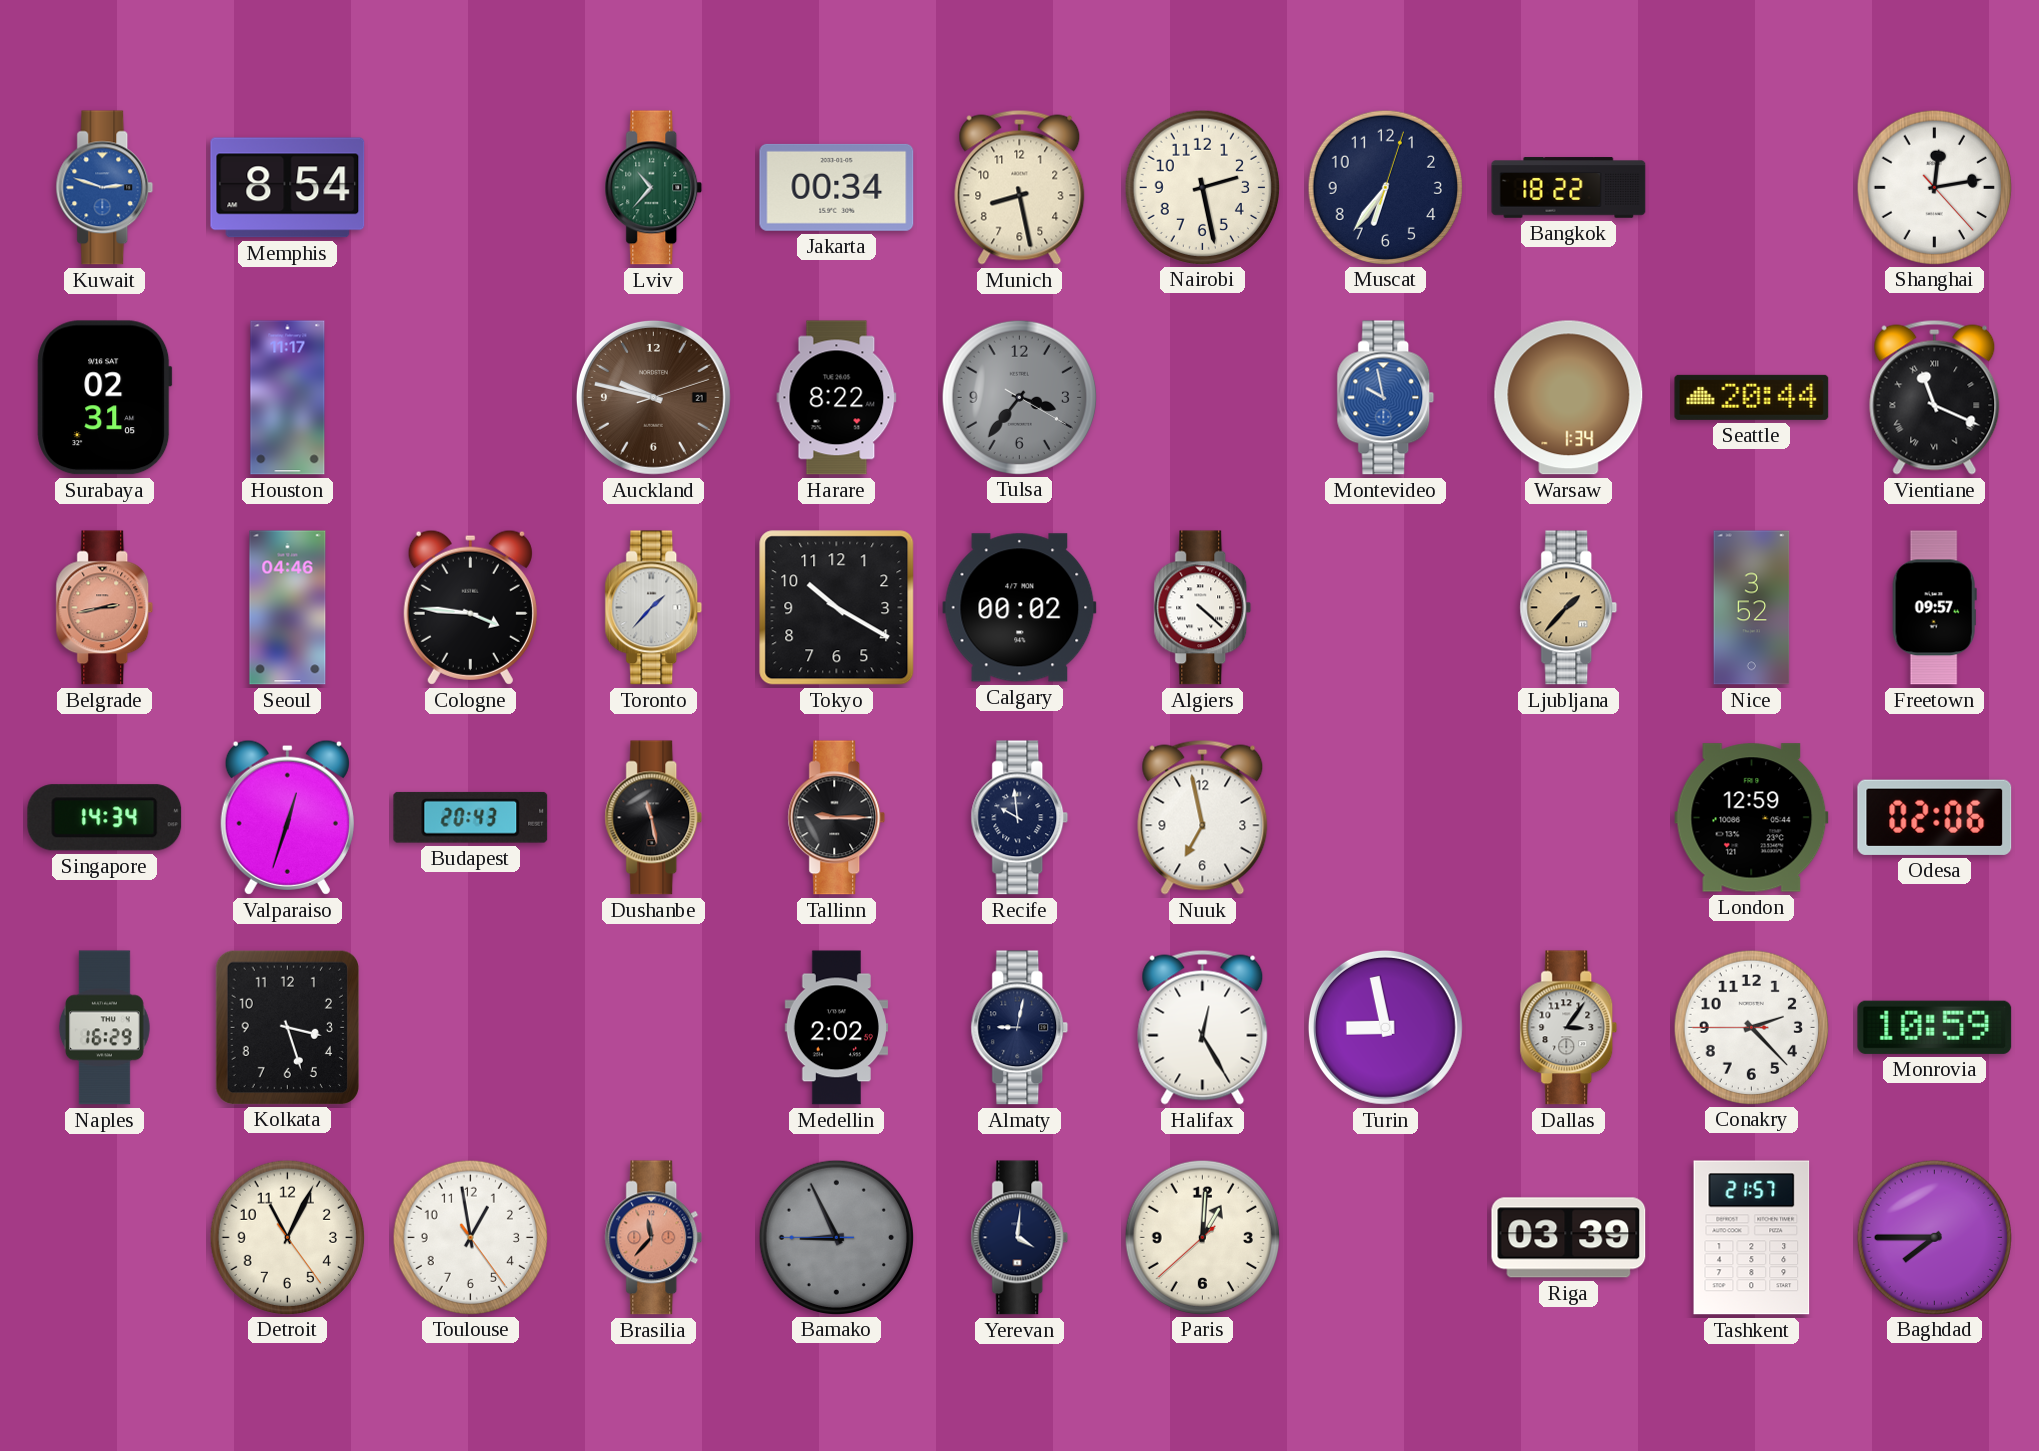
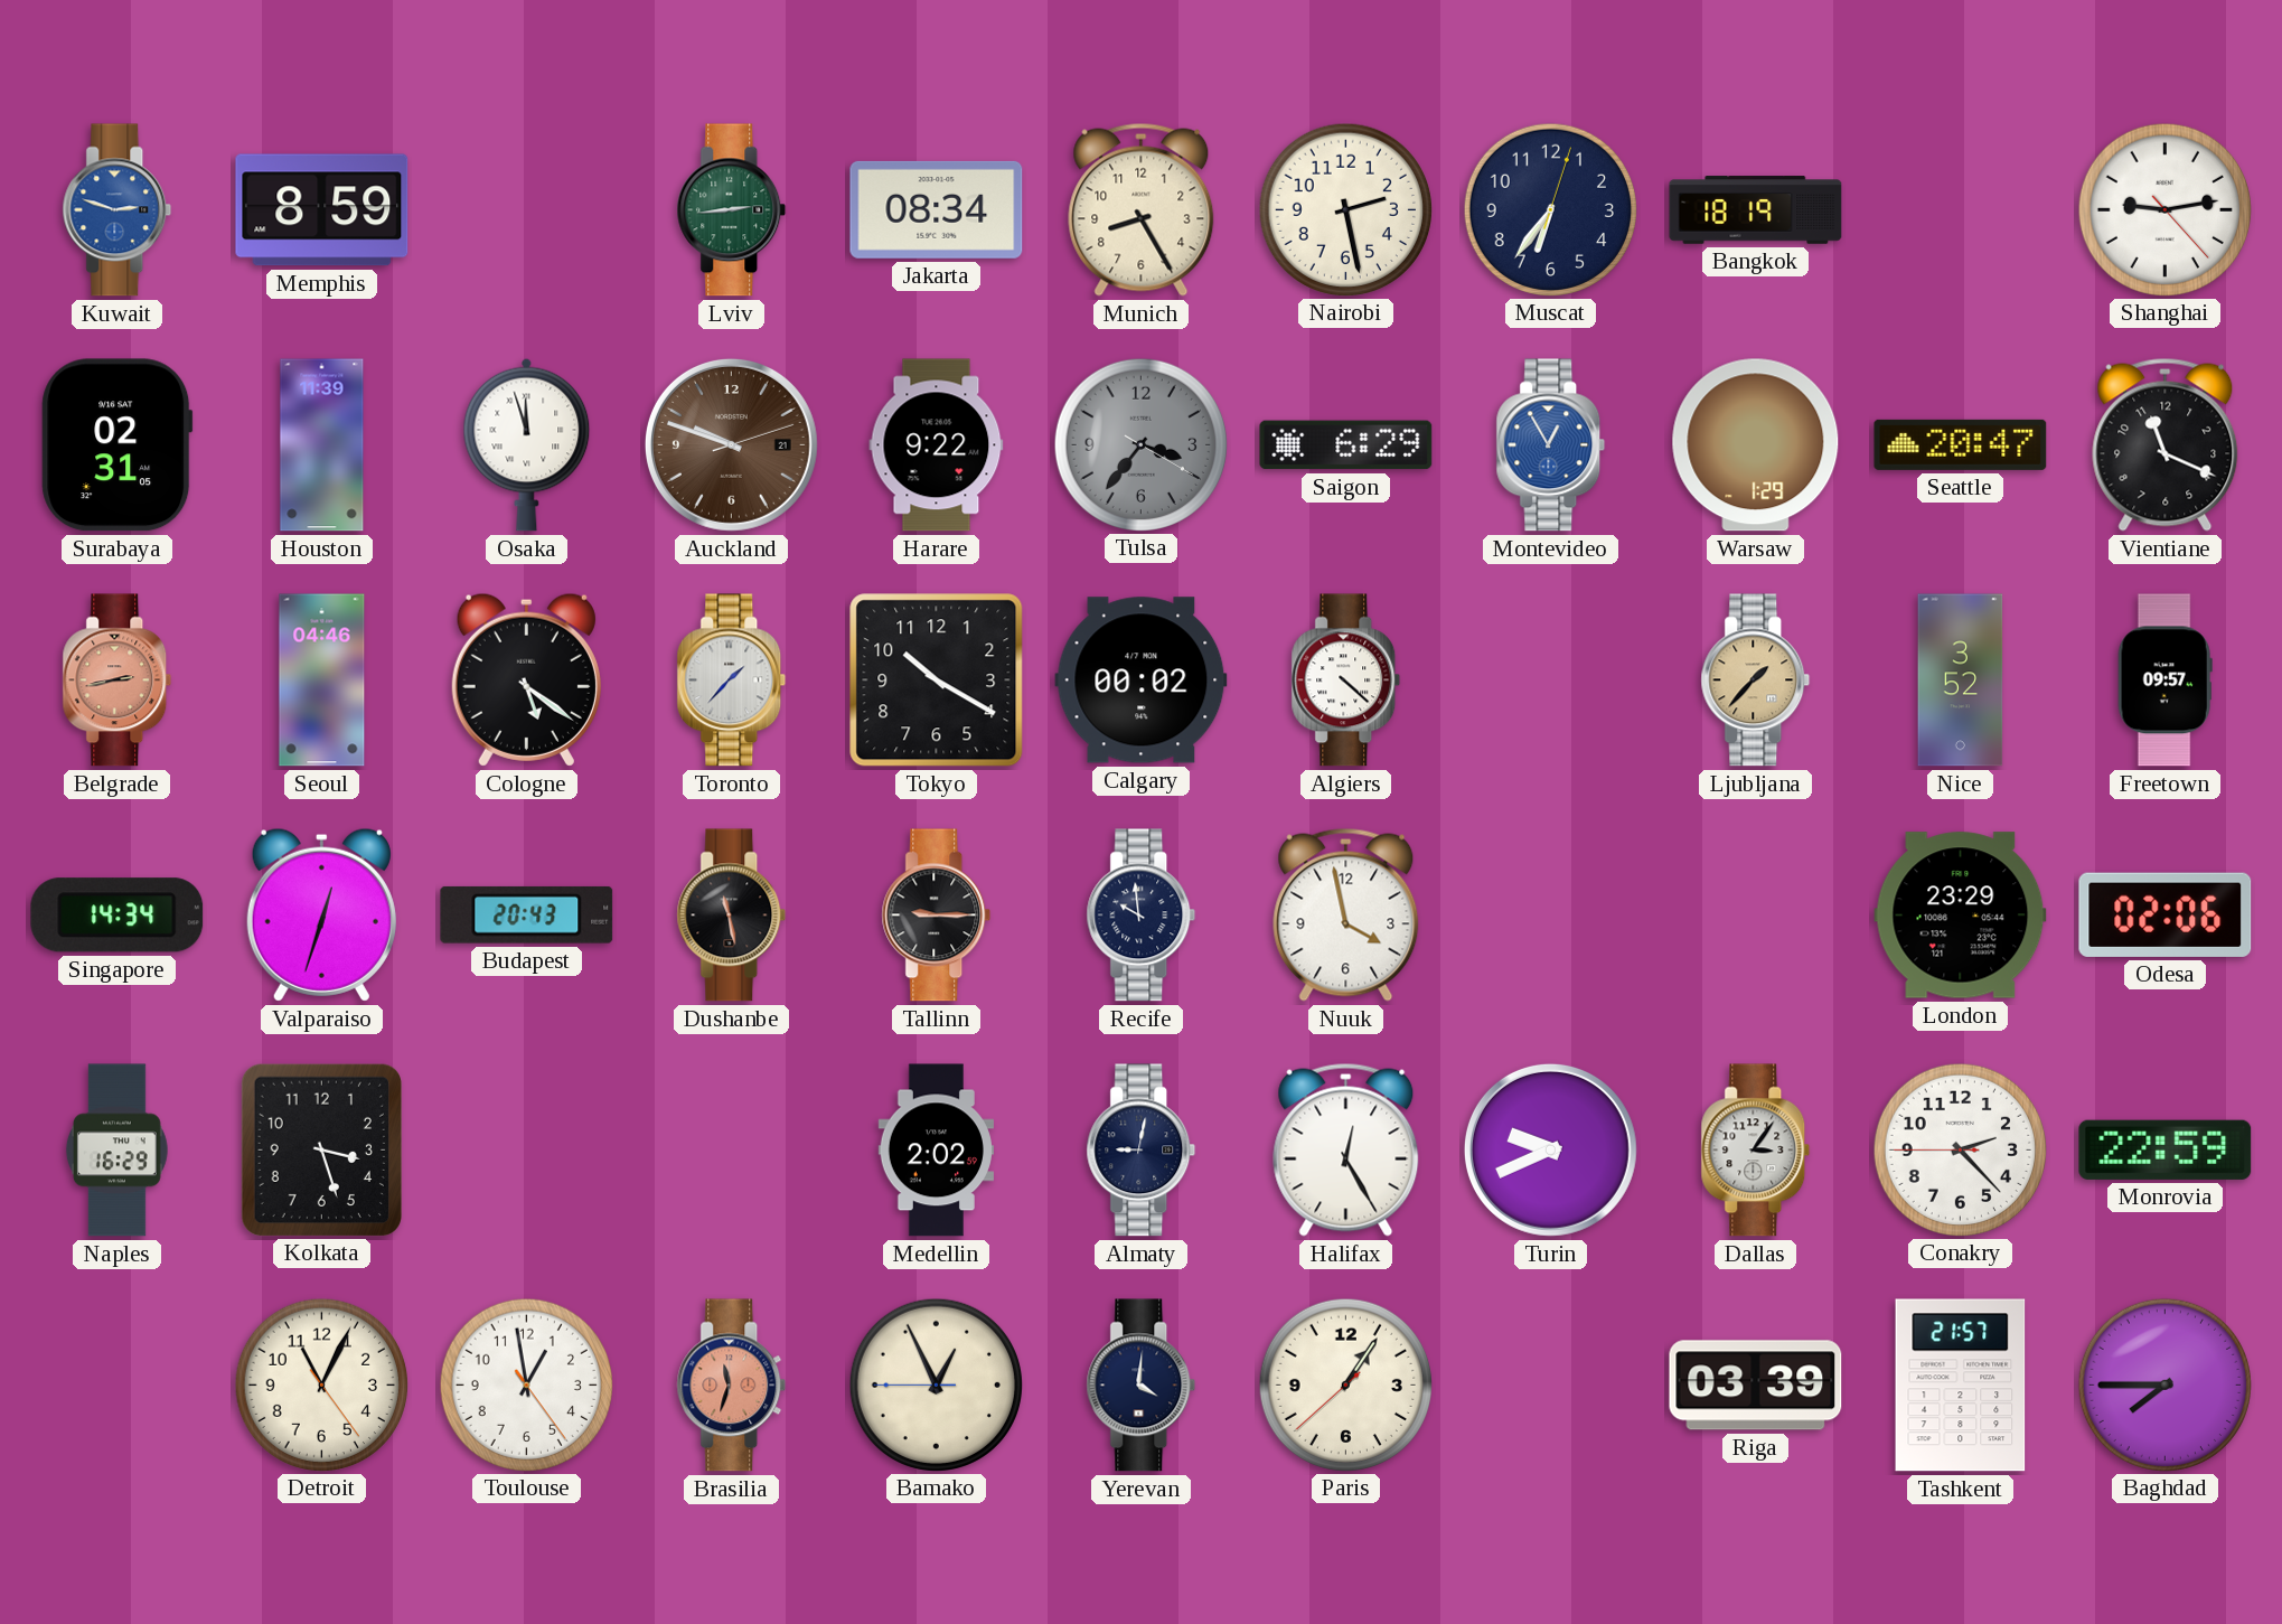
Memphis: 8:54 -> 8:59
Lviv: 10:37 -> 2:44
Jakarta: 00:34 -> 08:34
Munich: 8:28 -> 8:25
Bangkok: 18:22 -> 18:19
Shanghai: 12:13 -> 9:13
Houston: 11:17 -> 11:39
Osaka: none -> 11:57
Auckland: 9:47 -> 9:48
Harare: 8:22 -> 9:22
Saigon: none -> 6:29
Montevideo: 9:58 -> 12:55
Warsaw: 1:34 -> 1:29
Seattle: 20:44 -> 20:47
Vientiane numerals: Roman -> Arabic
Cologne: 3:46 -> 5:21
Nuuk: 6:58 -> 3:58
London: 12:59 -> 23:29
Turin: 8:58 -> 9:41
Monrovia: 10:59 -> 22:59
Brasilia: 11:37 -> 11:33
Bamako: 8:55 -> 12:55
Bamako dial: grey -> cream
Paris: 1:00 -> 1:05
